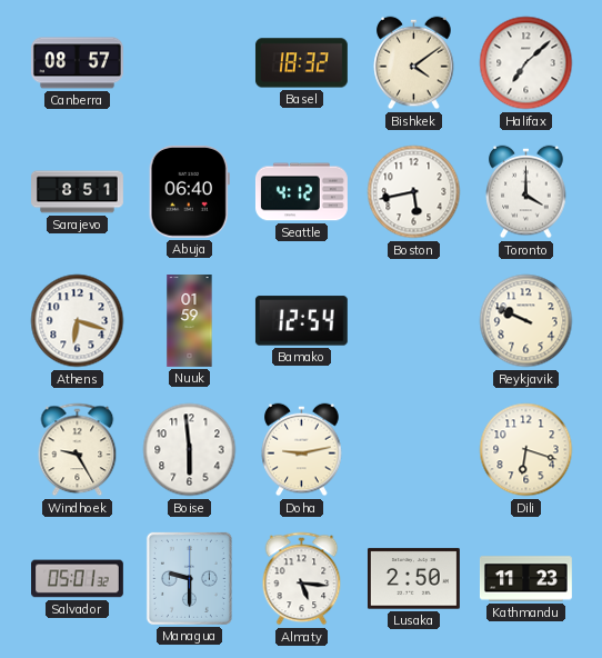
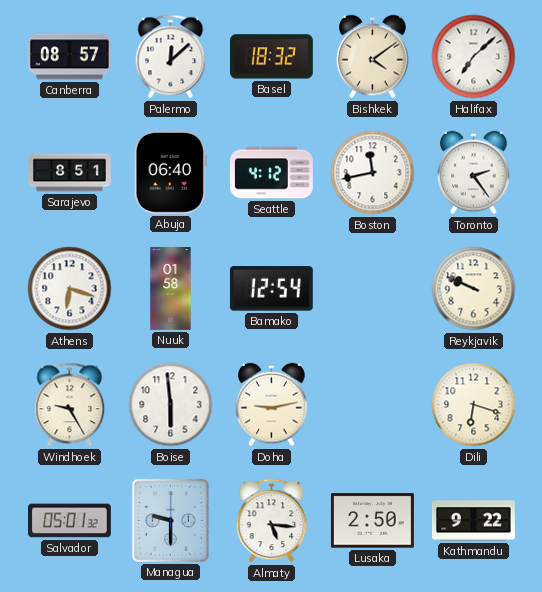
Palermo: none -> 12:08
Boston: 5:43 -> 11:43
Toronto: 4:00 -> 2:24
Nuuk: 01:59 -> 01:58
Kathmandu: 11:23 -> 9:22
